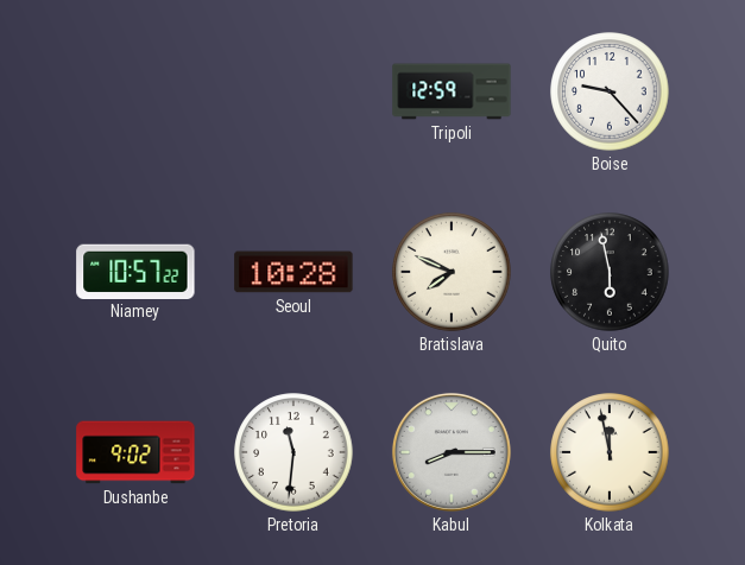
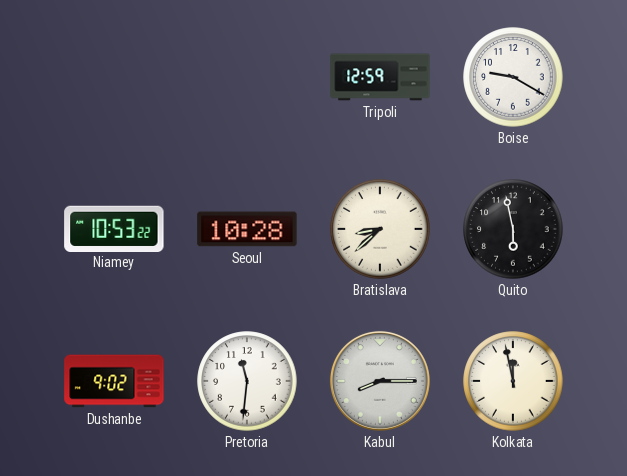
Boise: 9:23 -> 9:20
Niamey: 10:57 -> 10:53
Bratislava: 7:49 -> 8:38
